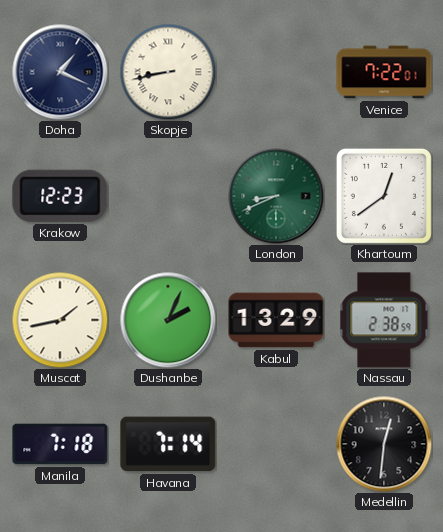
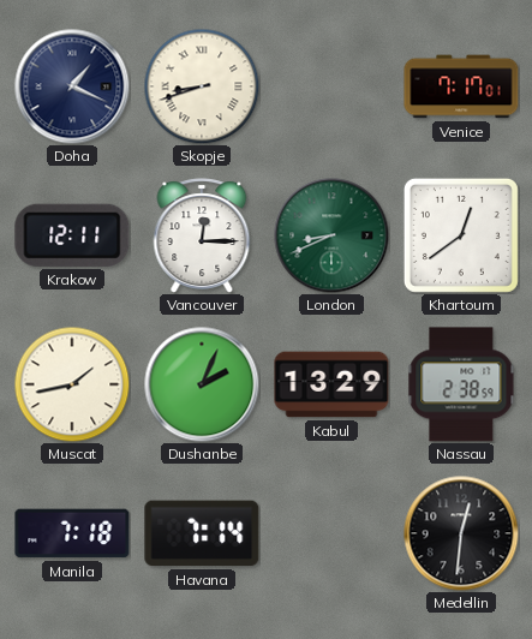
Skopje: 8:43 -> 8:42
Venice: 7:22 -> 7:17
Krakow: 12:23 -> 12:11
Vancouver: none -> 12:15
